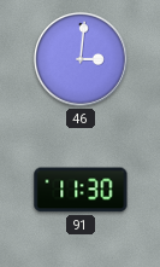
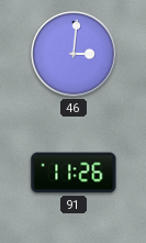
91: 11:30 -> 11:26
